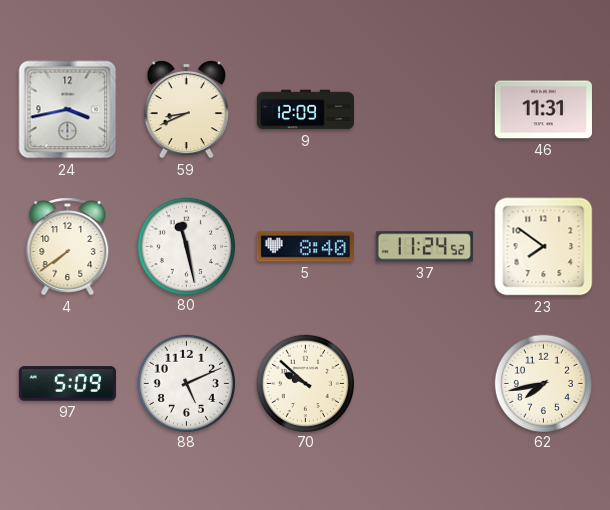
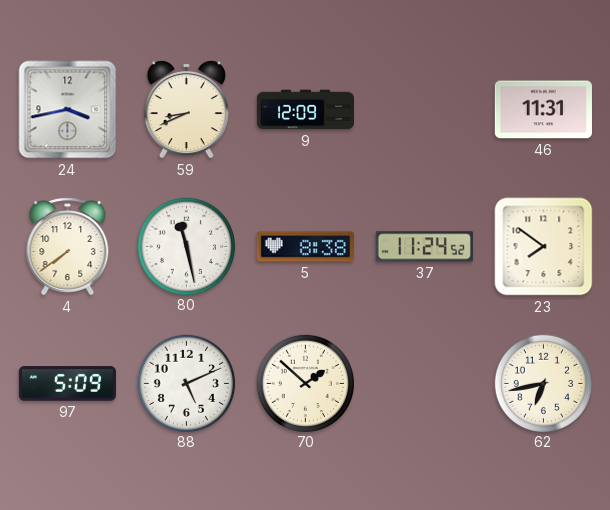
5: 8:40 -> 8:38
70: 9:52 -> 1:52
62: 7:43 -> 6:43
